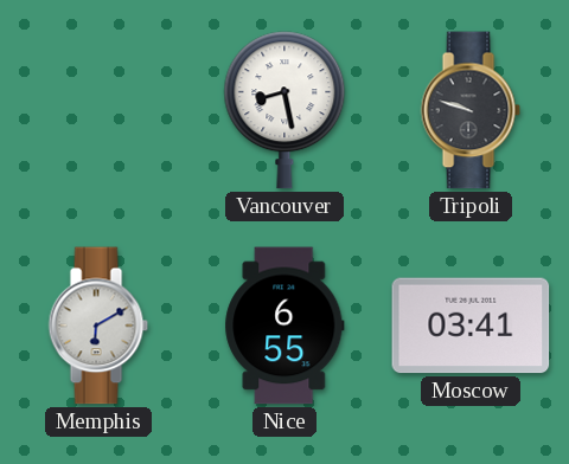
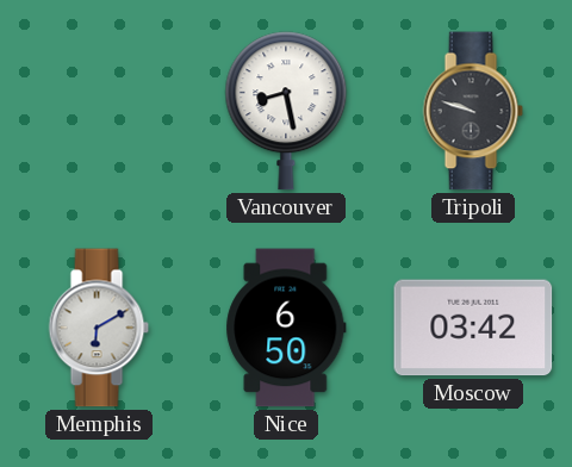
Nice: 6:55 -> 6:50
Moscow: 03:41 -> 03:42
